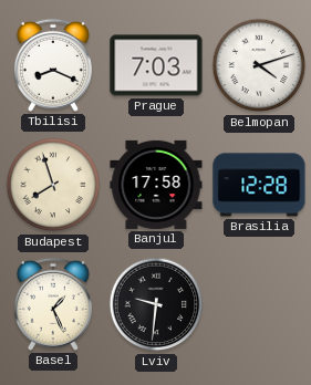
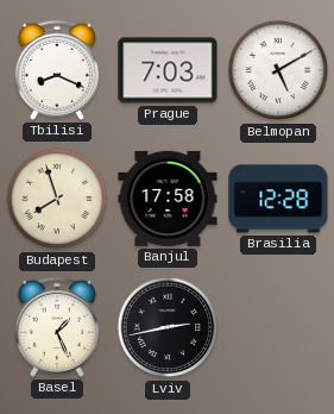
Belmopan: 4:12 -> 5:10
Lviv: 9:31 -> 2:43
